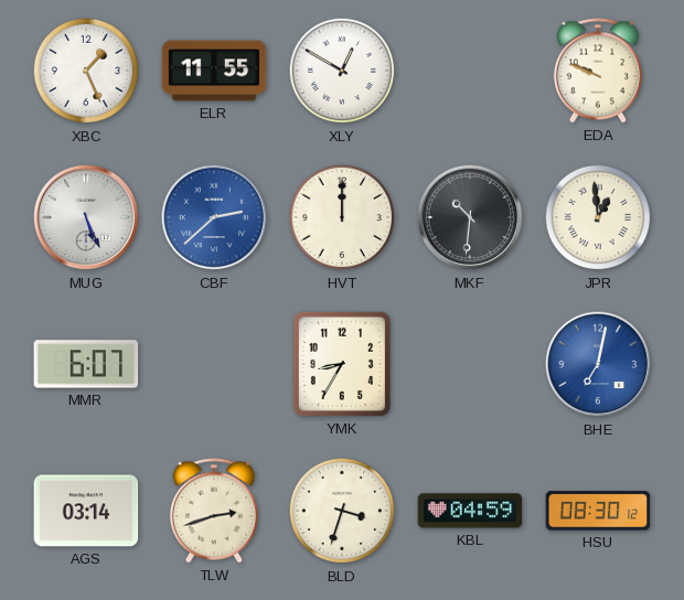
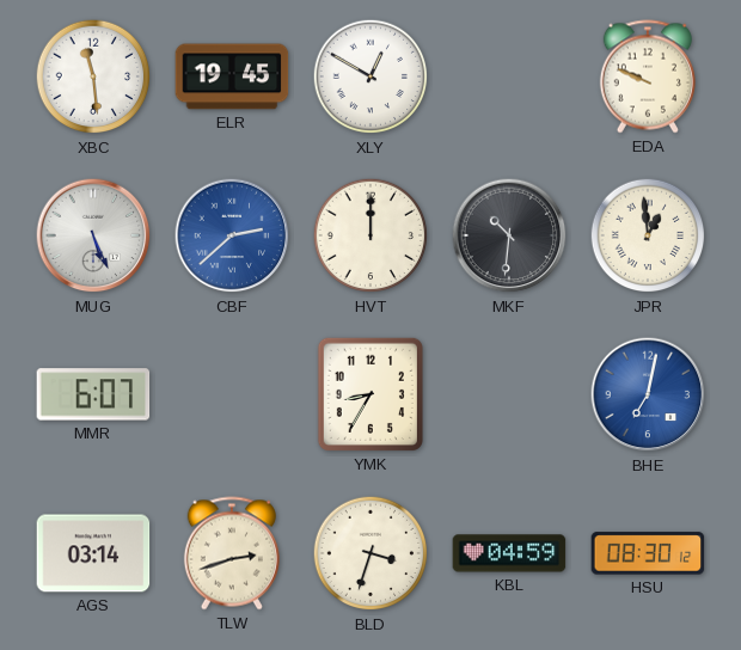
XBC: 1:26 -> 11:29
ELR: 11:55 -> 19:45
